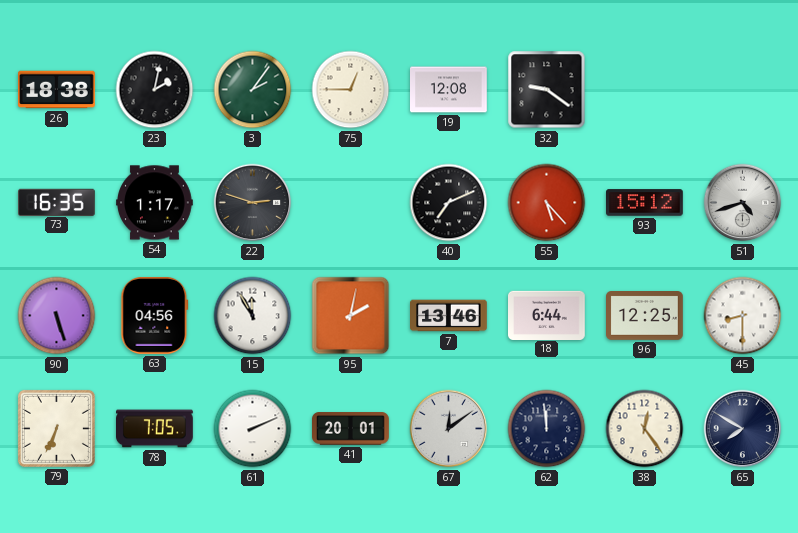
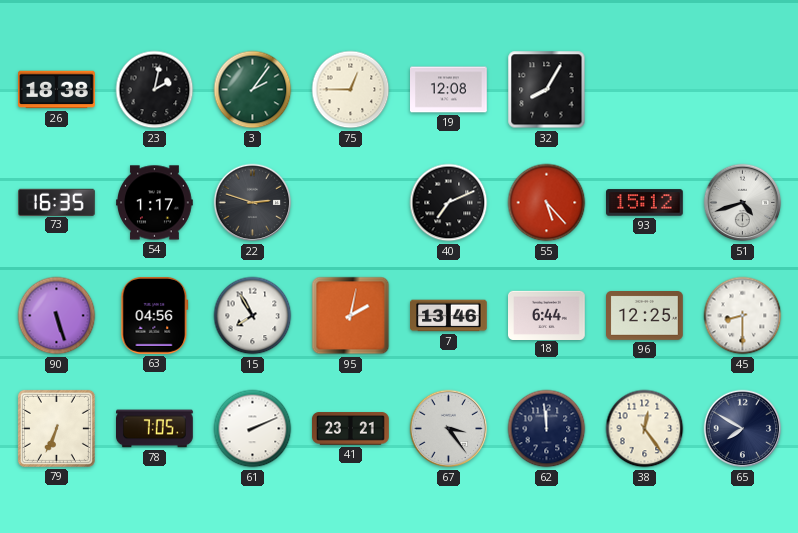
32: 9:21 -> 8:05
15: 11:55 -> 7:55
41: 20:01 -> 23:21
67: 12:09 -> 3:24
